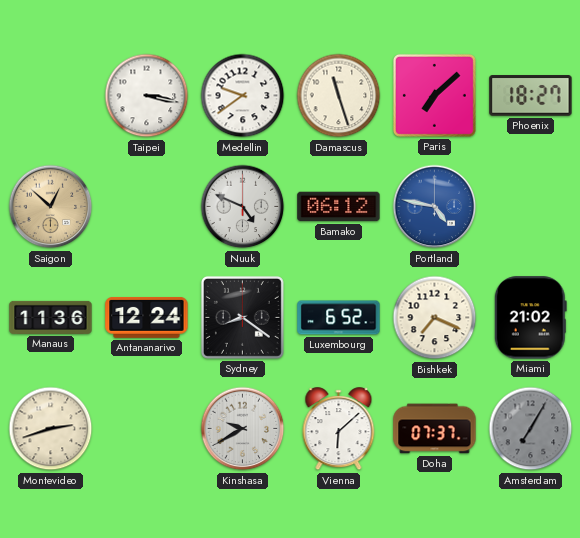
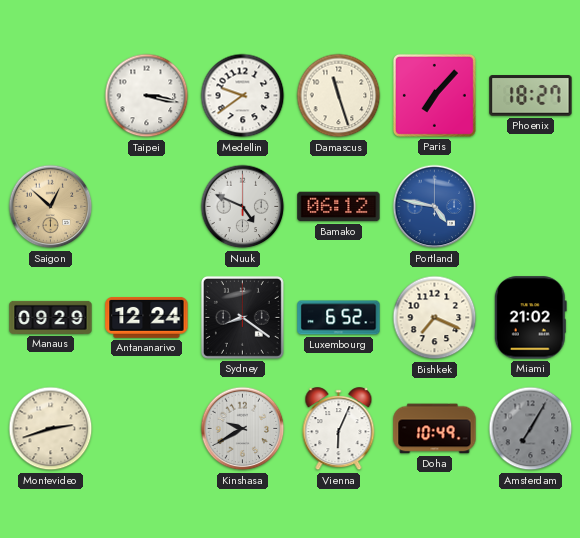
Paris: 7:08 -> 7:07
Manaus: 11:36 -> 09:29
Vienna: 6:08 -> 6:04
Doha: 07:37 -> 10:49
